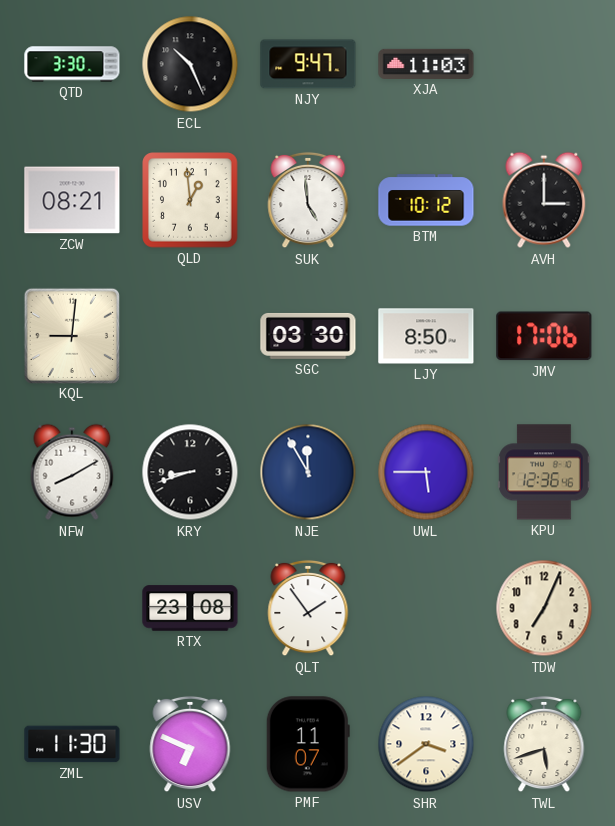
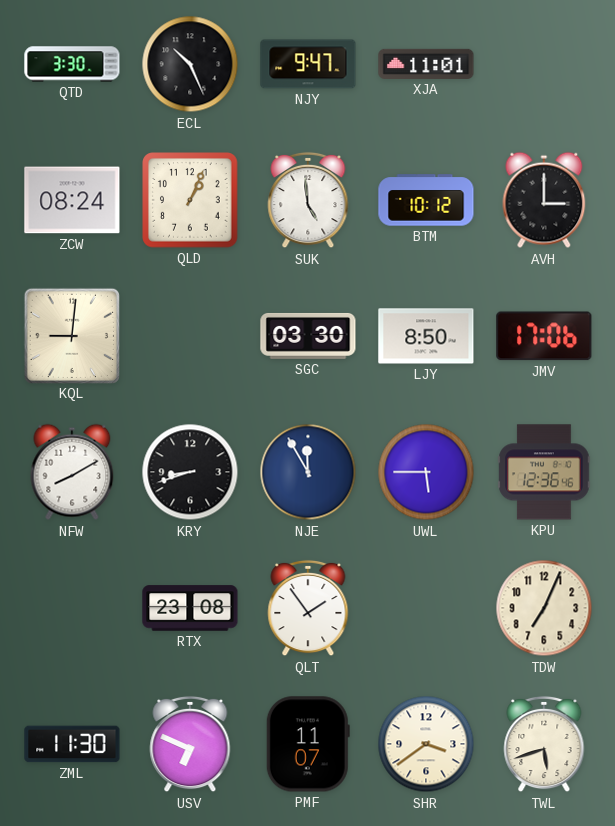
XJA: 11:03 -> 11:01
ZCW: 08:21 -> 08:24
QLD: 12:59 -> 1:04
